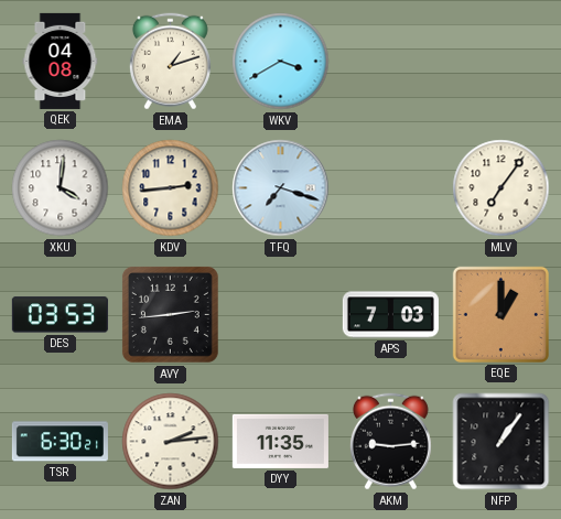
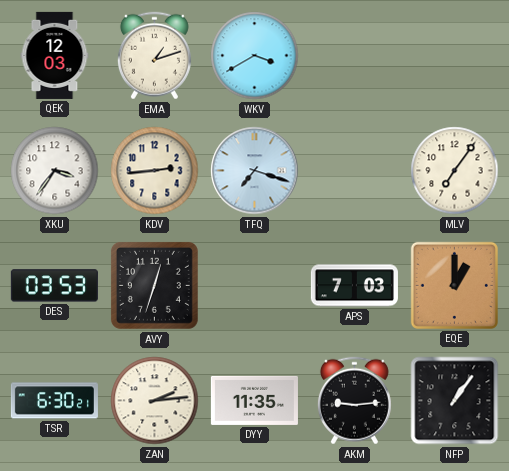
QEK: 04:08 -> 12:03
XKU: 4:01 -> 3:36
AVY: 2:44 -> 12:33
